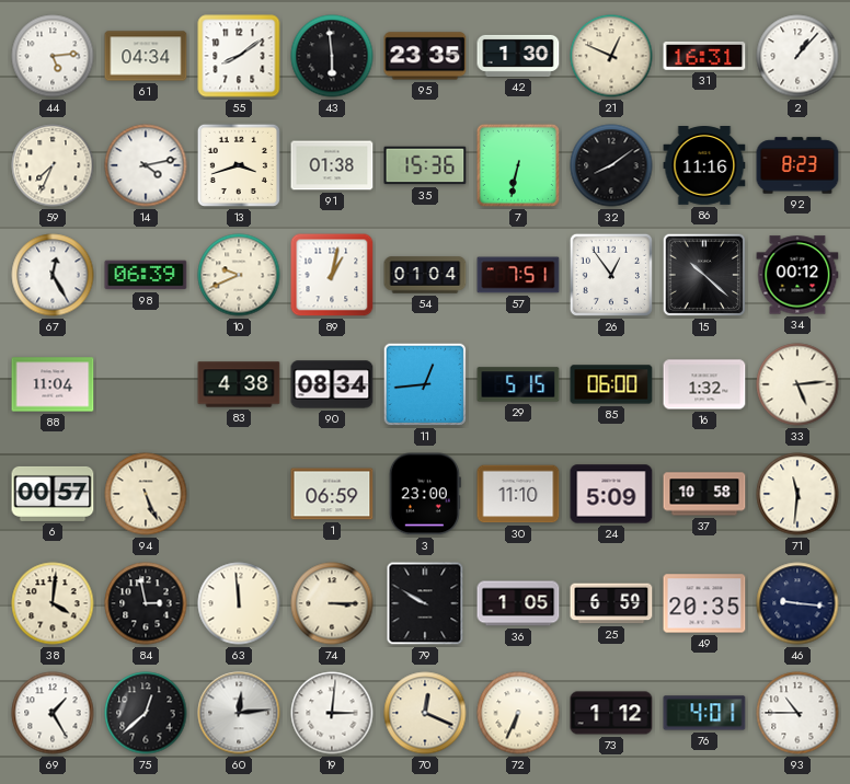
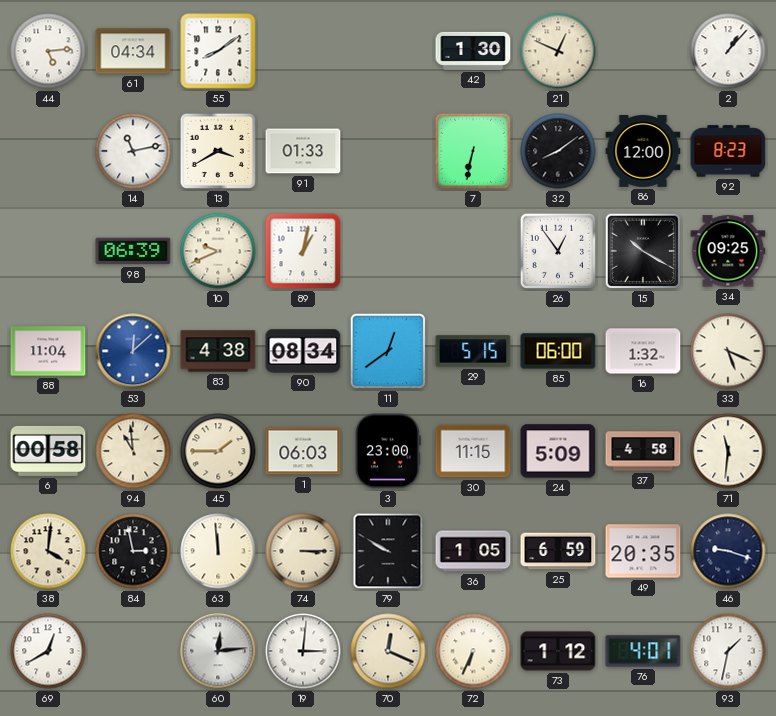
43: 5:59 -> none
95: 23:35 -> none
31: 16:31 -> none
59: 7:34 -> none
14: 4:13 -> 11:13
13: 3:42 -> 3:40
91: 01:38 -> 01:33
35: 15:36 -> none
86: 11:16 -> 12:00
67: 12:25 -> none
54: 01:04 -> none
57: 7:51 -> none
15: 10:22 -> 10:20
34: 00:12 -> 09:25
53: none -> 12:08
11: 12:44 -> 12:39
33: 5:14 -> 5:19
6: 00:57 -> 00:58
94: 5:26 -> 10:59
45: none -> 1:45
1: 06:59 -> 06:03
30: 11:10 -> 11:15
37: 10:58 -> 4:58
46: 9:16 -> 9:18
69: 1:25 -> 12:40
75: 12:38 -> none
93: 10:45 -> 1:32
